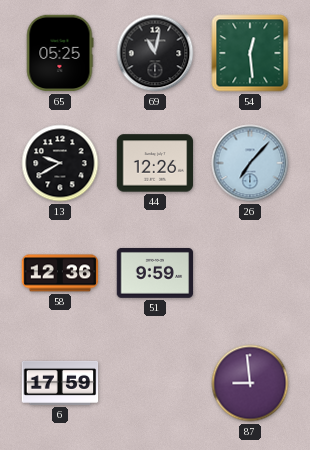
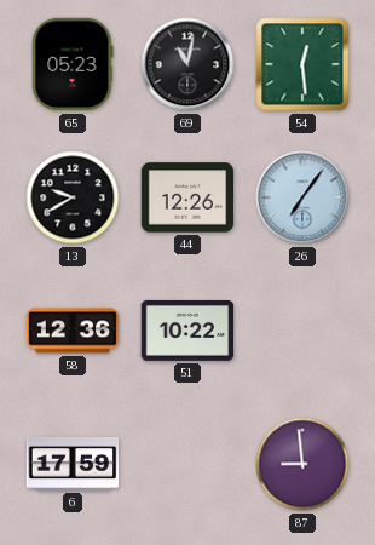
65: 05:25 -> 05:23
26: 7:07 -> 7:06
51: 9:59 -> 10:22
